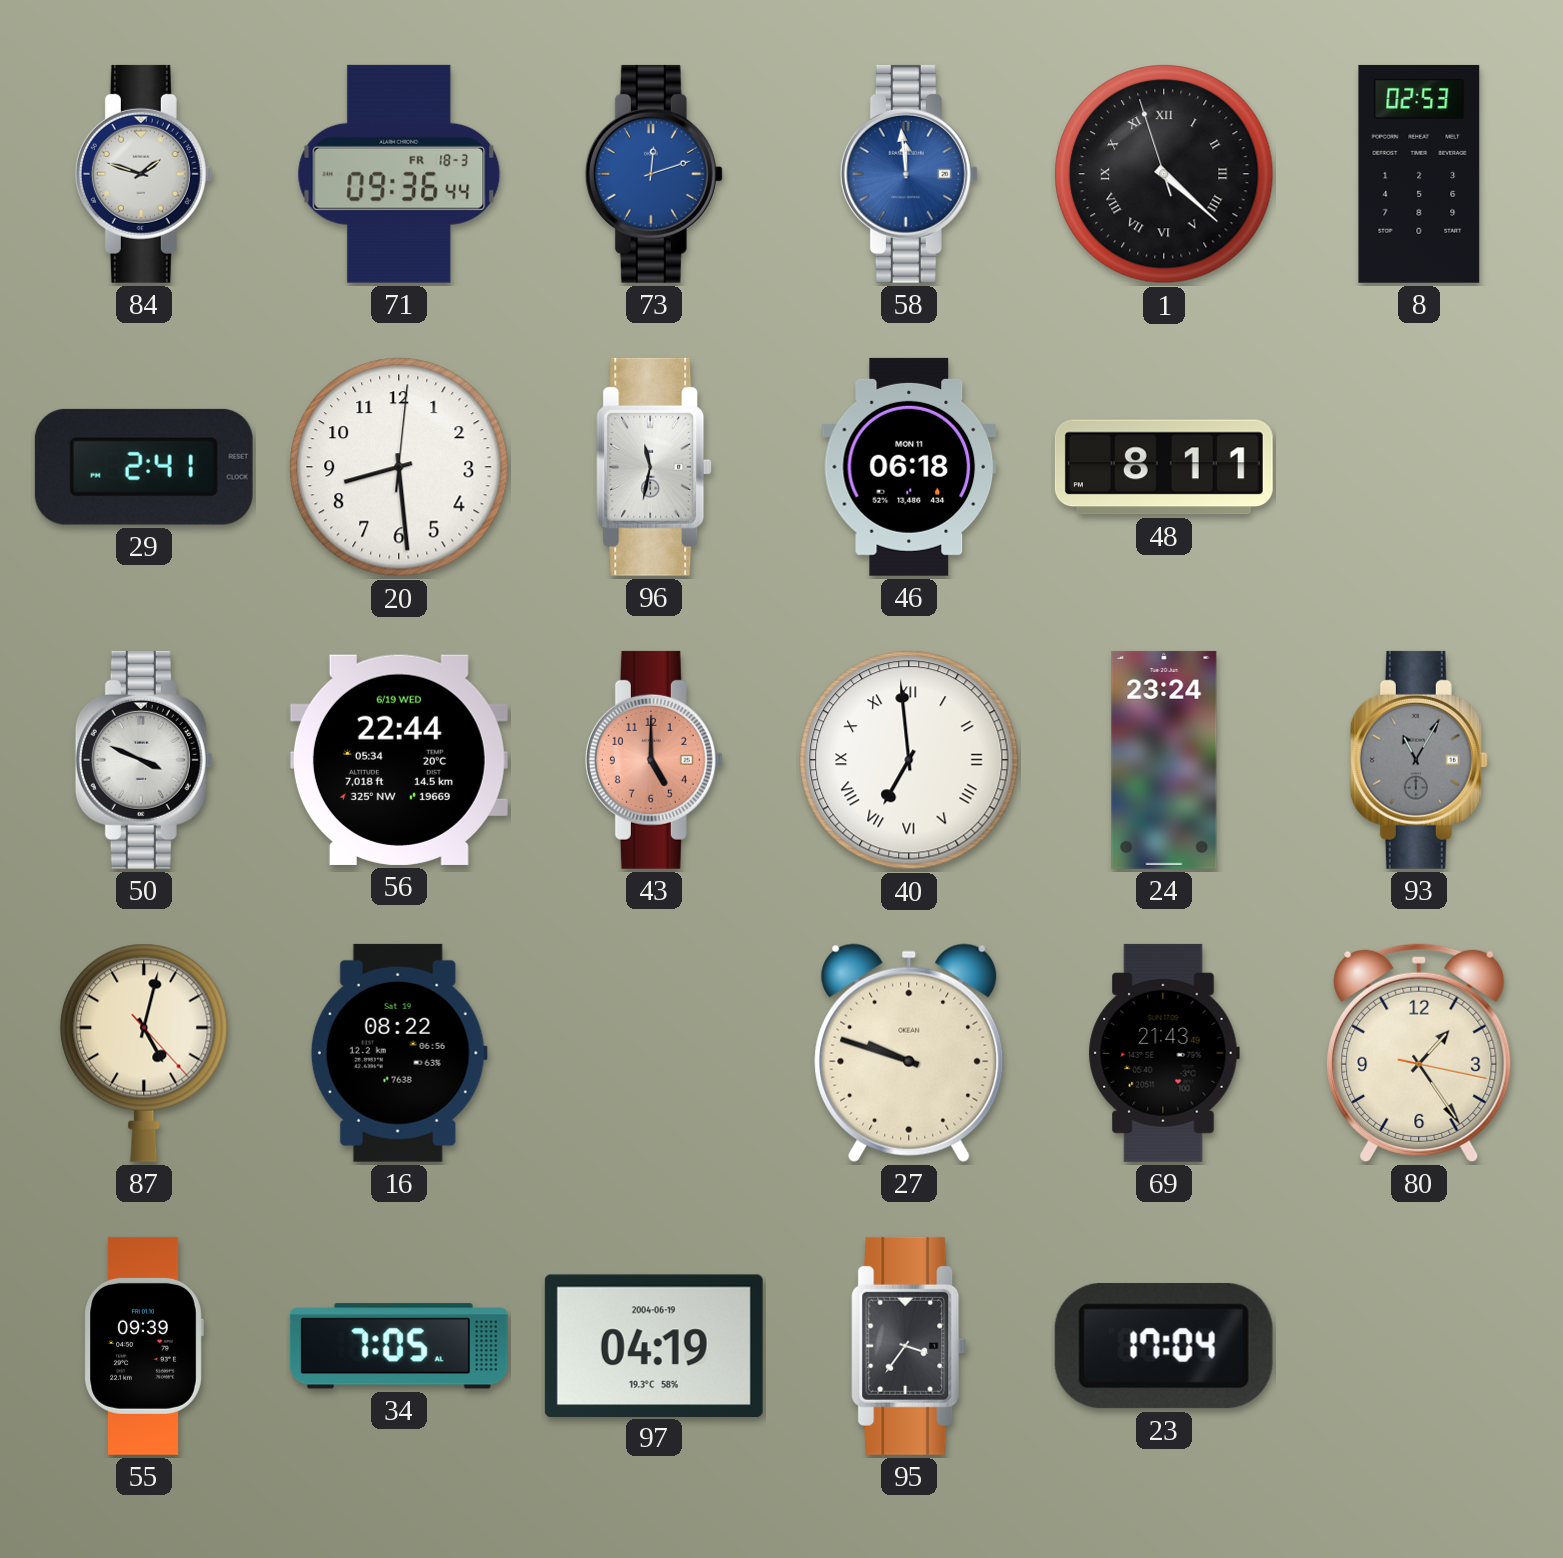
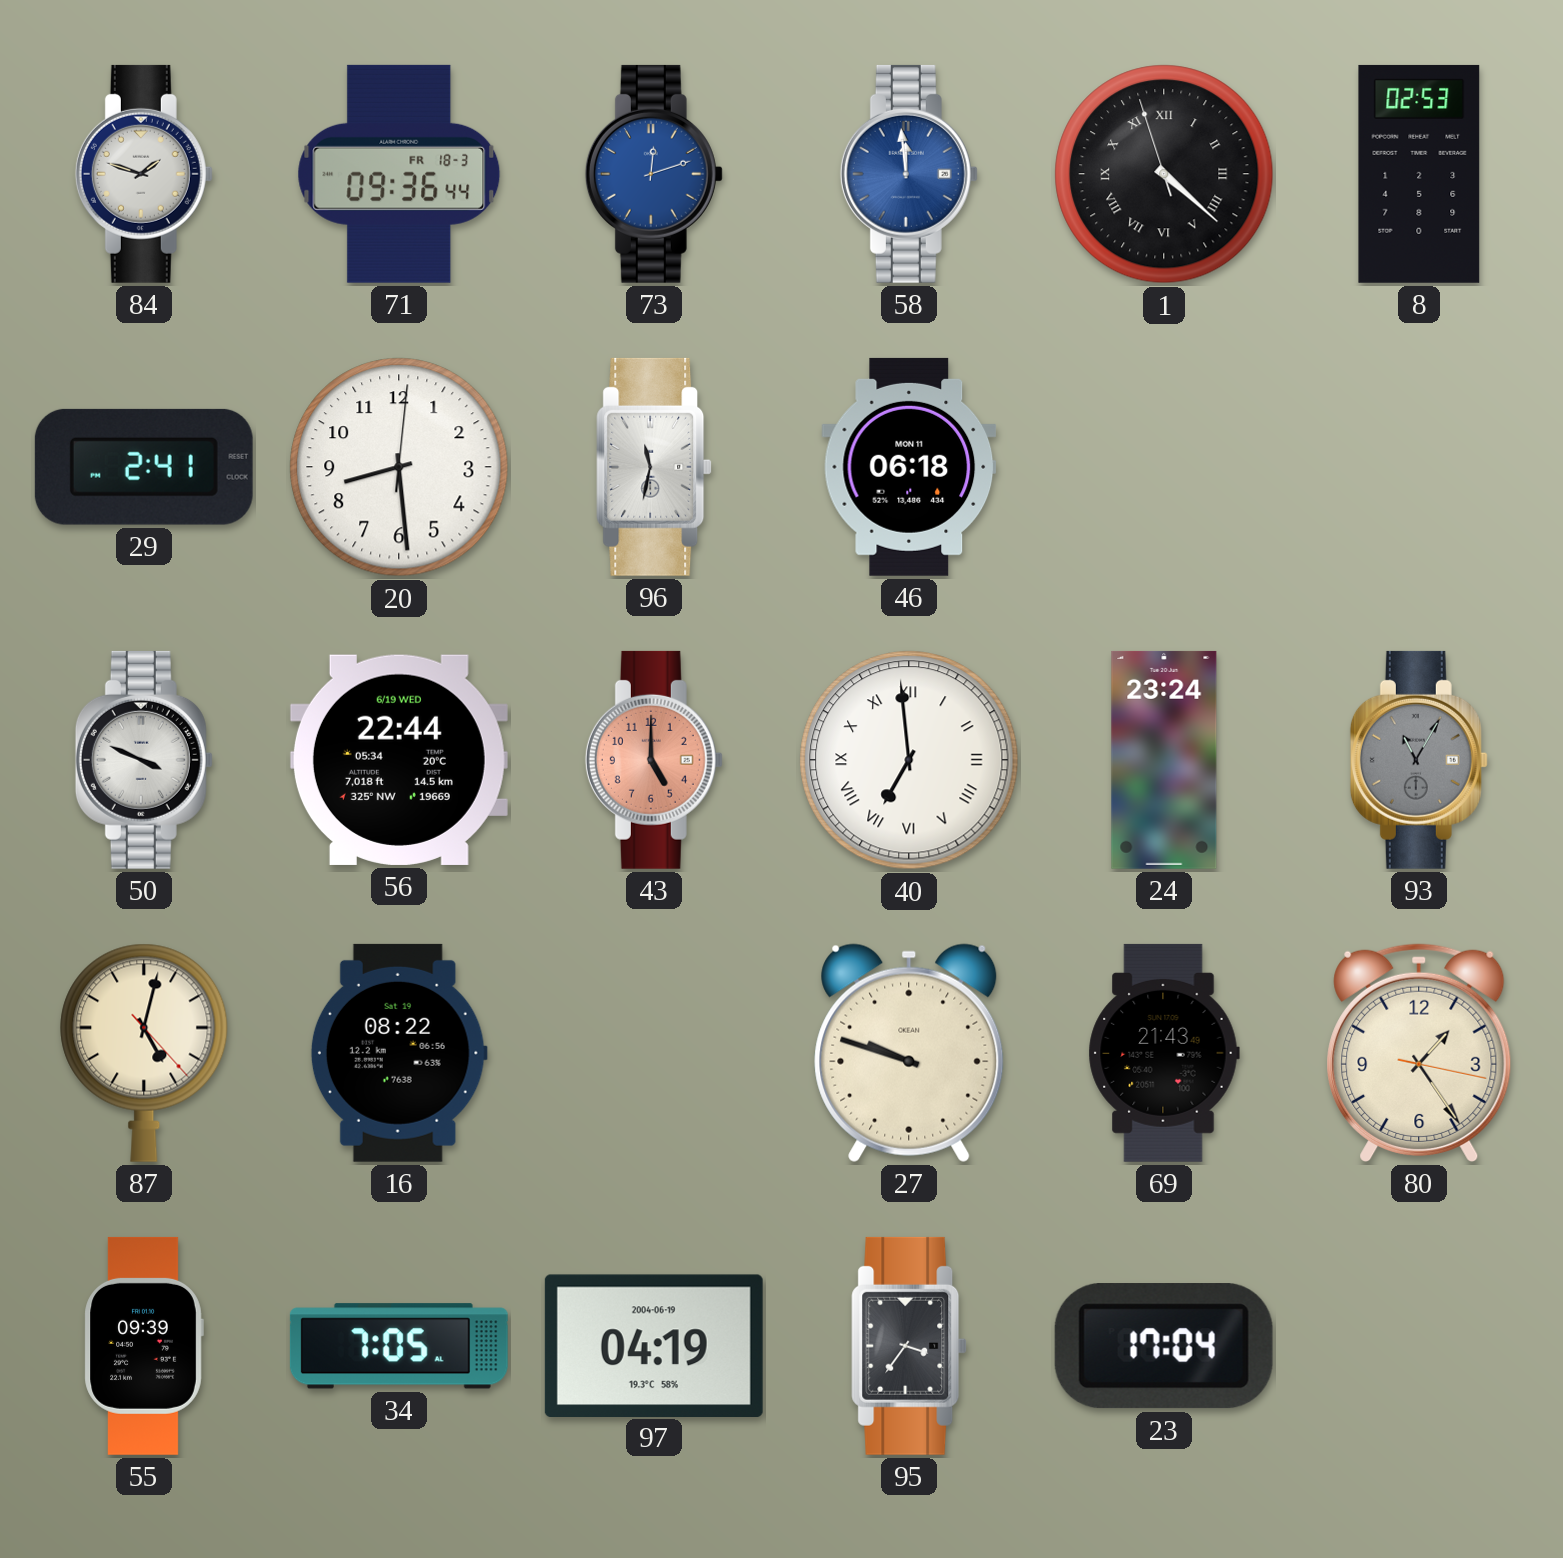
48: 8:11 -> none
